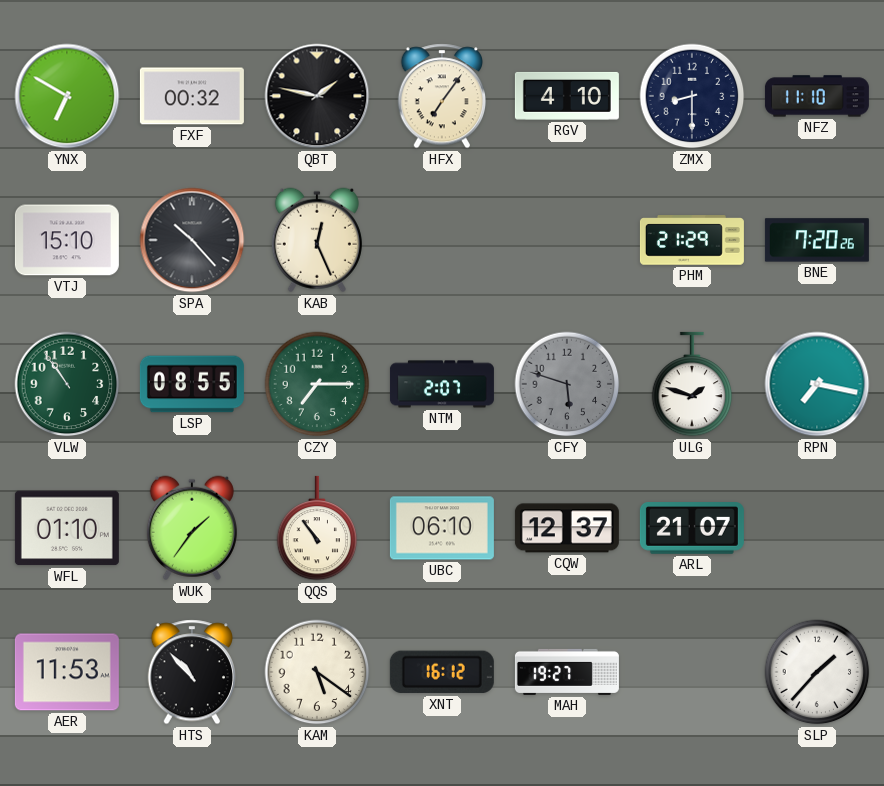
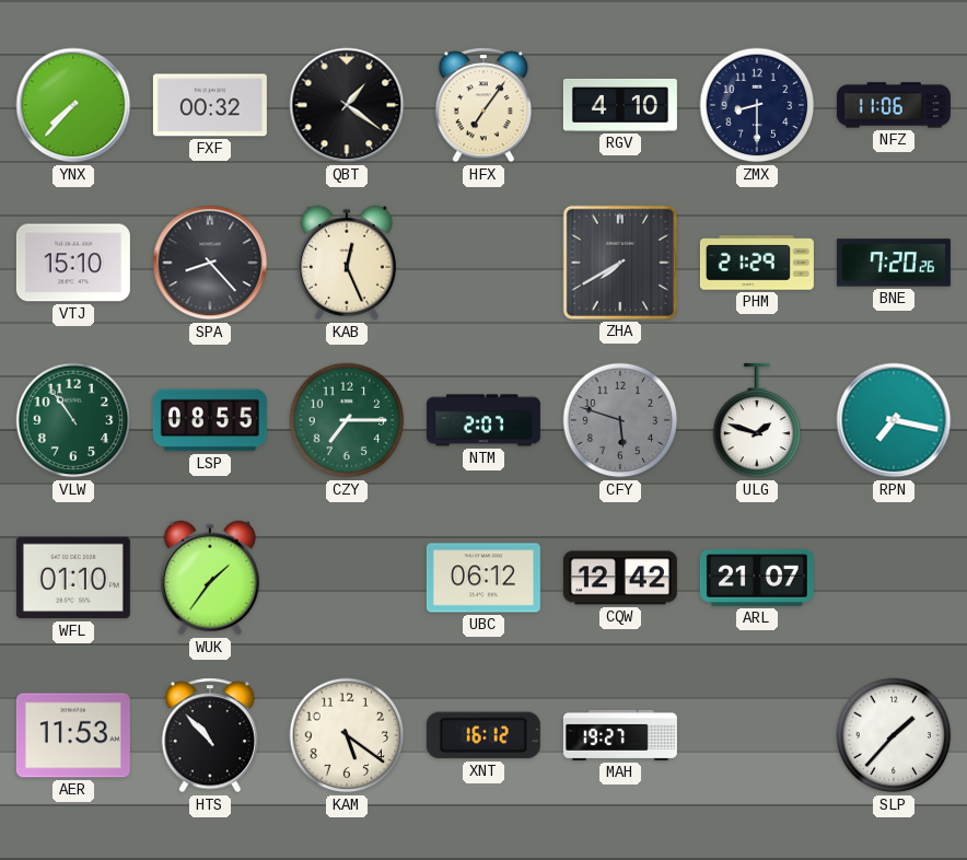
YNX: 6:50 -> 7:37
QBT: 1:47 -> 1:21
NFZ: 11:10 -> 11:06
SPA: 10:23 -> 8:23
ZHA: none -> 7:40
QQS: 10:54 -> none
UBC: 06:10 -> 06:12
CQW: 12:37 -> 12:42
